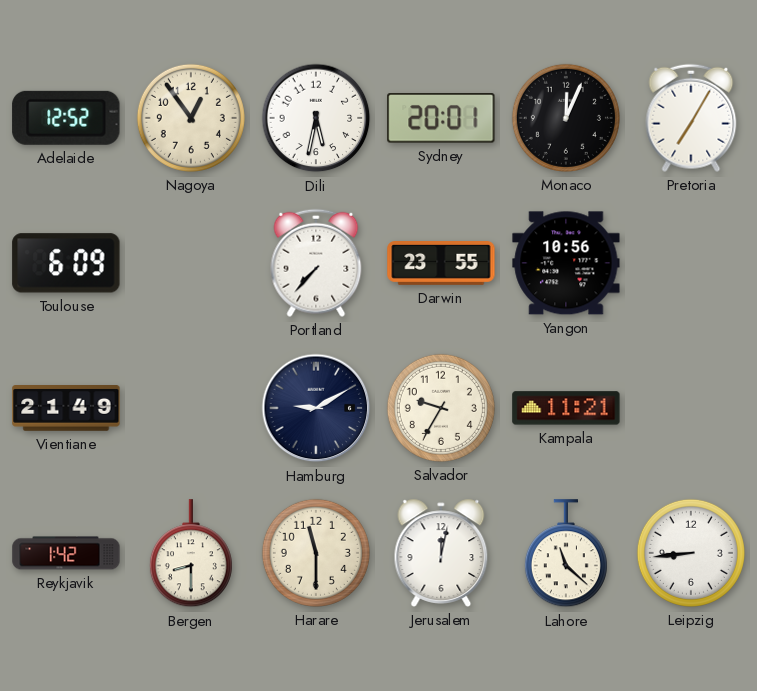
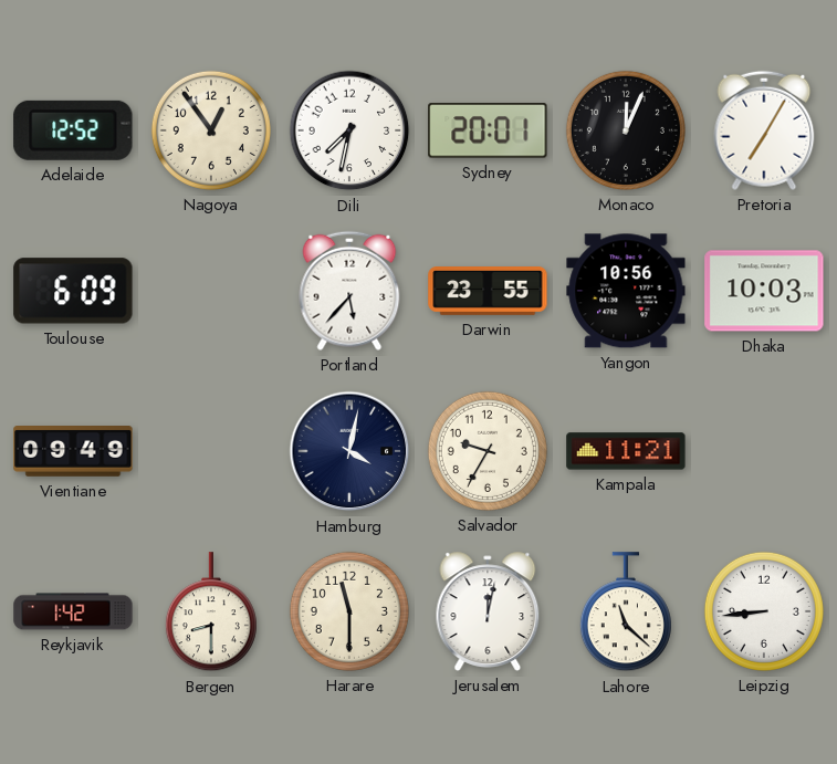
Dili: 5:32 -> 7:32
Portland: 7:37 -> 5:37
Dhaka: none -> 10:03
Vientiane: 21:49 -> 09:49
Hamburg: 9:10 -> 4:02
